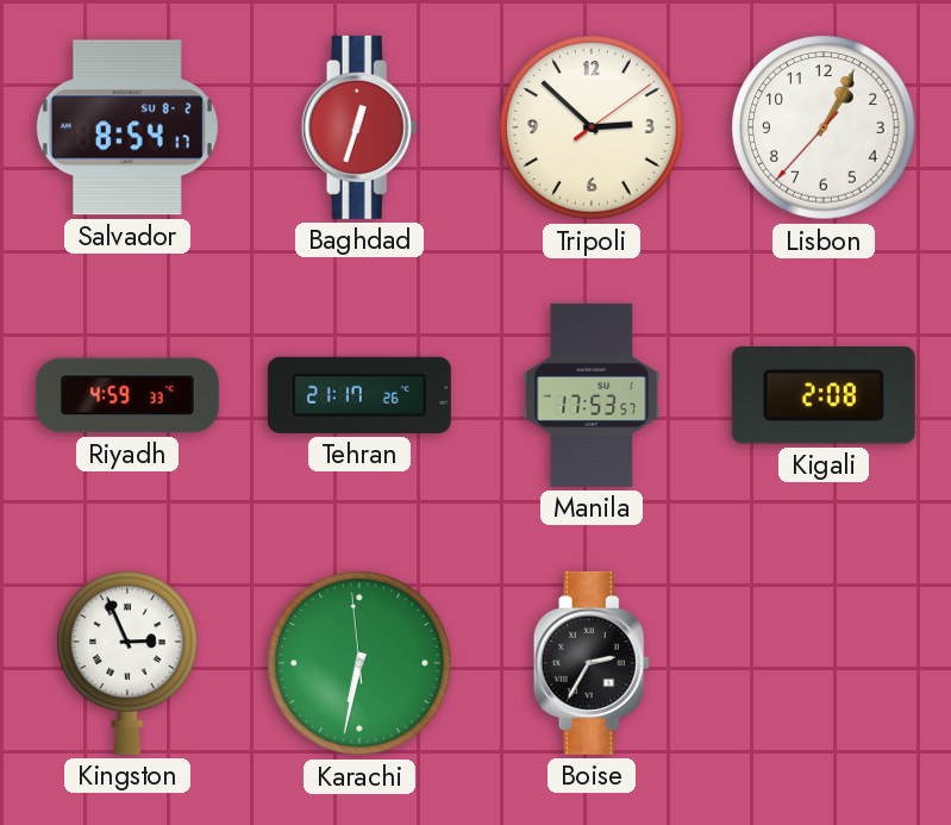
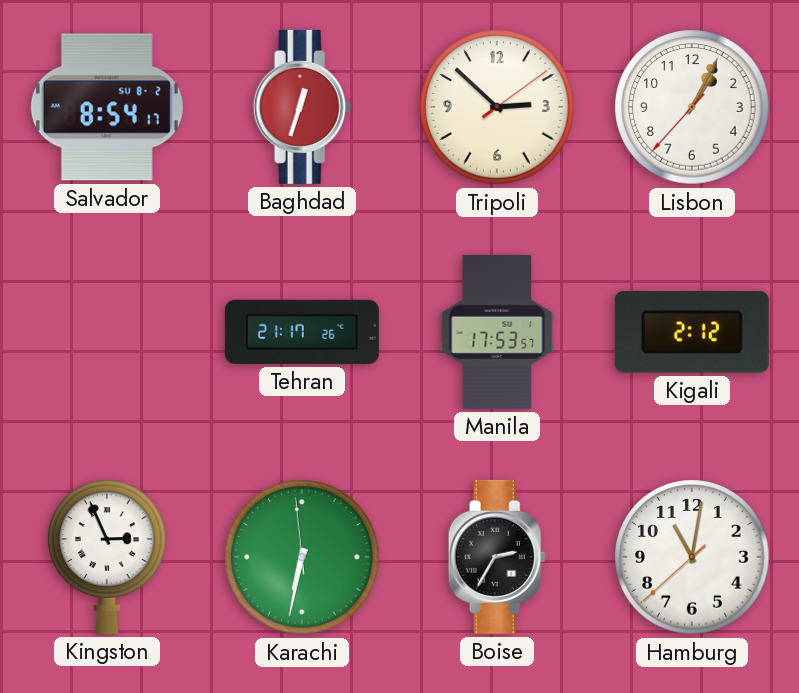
Riyadh: 4:59 -> none
Kigali: 2:08 -> 2:12
Hamburg: none -> 11:01
